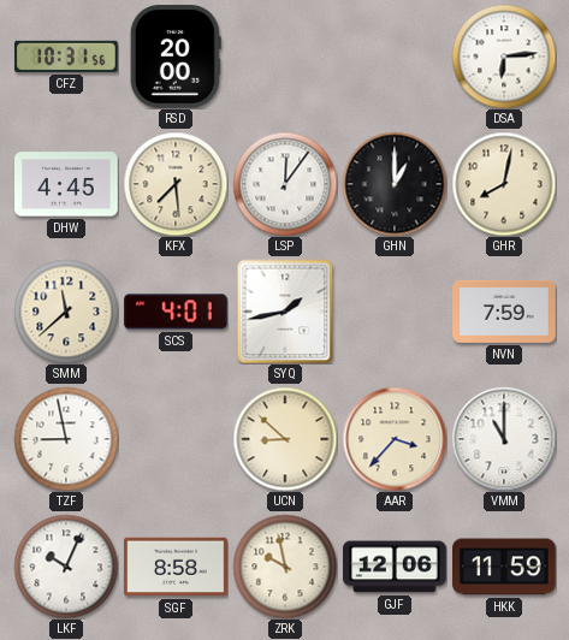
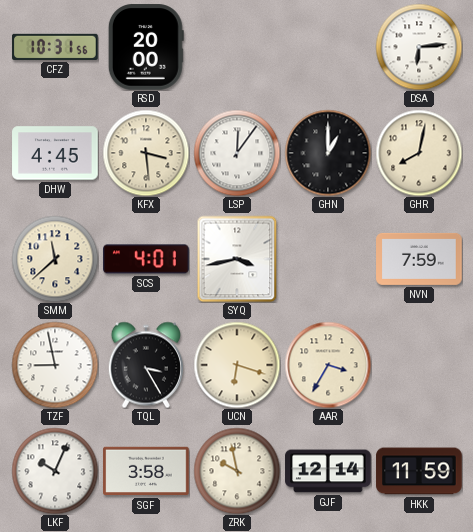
KFX: 7:29 -> 3:29
SYQ: 1:43 -> 3:43
TQL: none -> 3:25
UCN: 8:52 -> 6:18
AAR: 3:37 -> 3:35
VMM: 11:00 -> none
SGF: 8:58 -> 3:58
GJF: 12:06 -> 12:14
